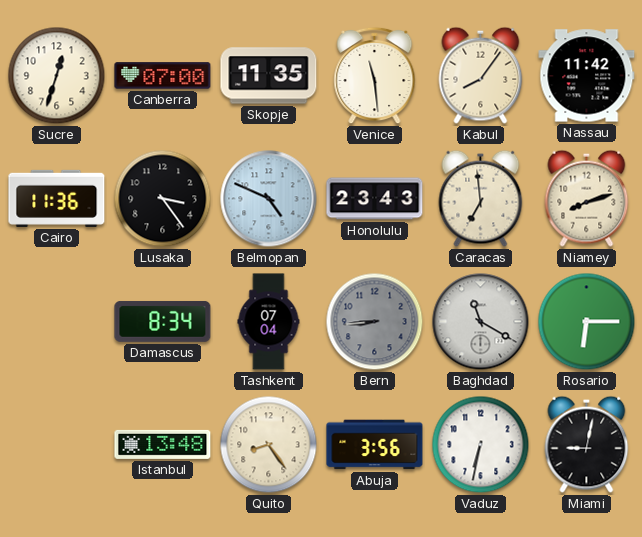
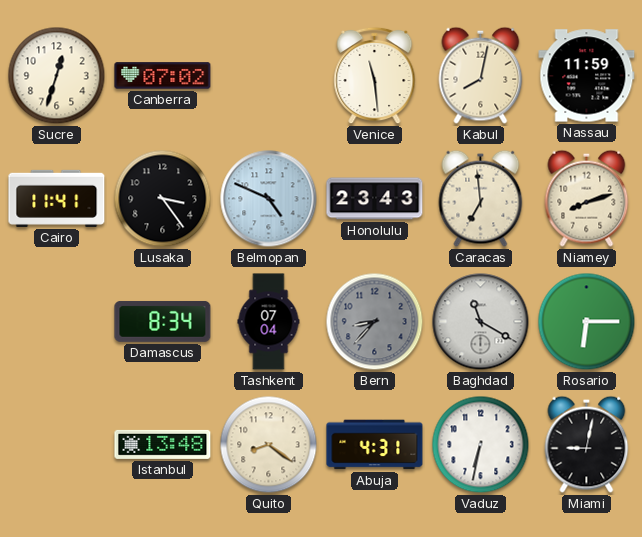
Canberra: 07:00 -> 07:02
Skopje: 11:35 -> none
Kabul: 8:06 -> 8:02
Nassau: 11:42 -> 11:59
Cairo: 11:36 -> 11:41
Bern: 8:44 -> 8:37
Quito: 8:24 -> 8:21
Abuja: 3:56 -> 4:31
